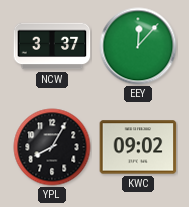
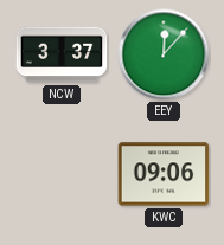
YPL: 8:05 -> none
KWC: 09:02 -> 09:06
